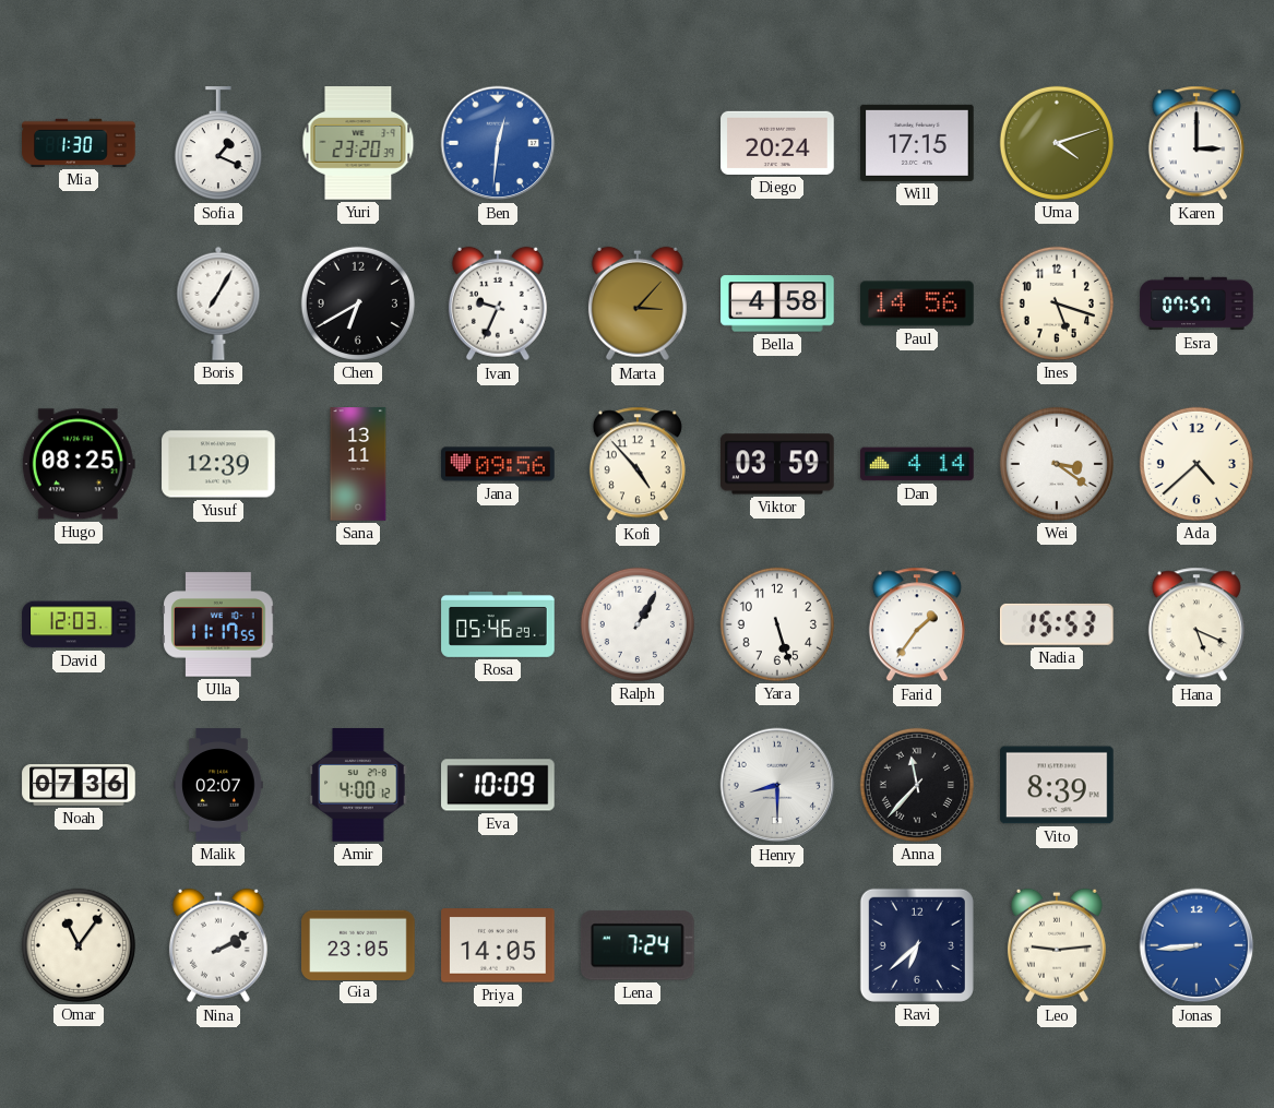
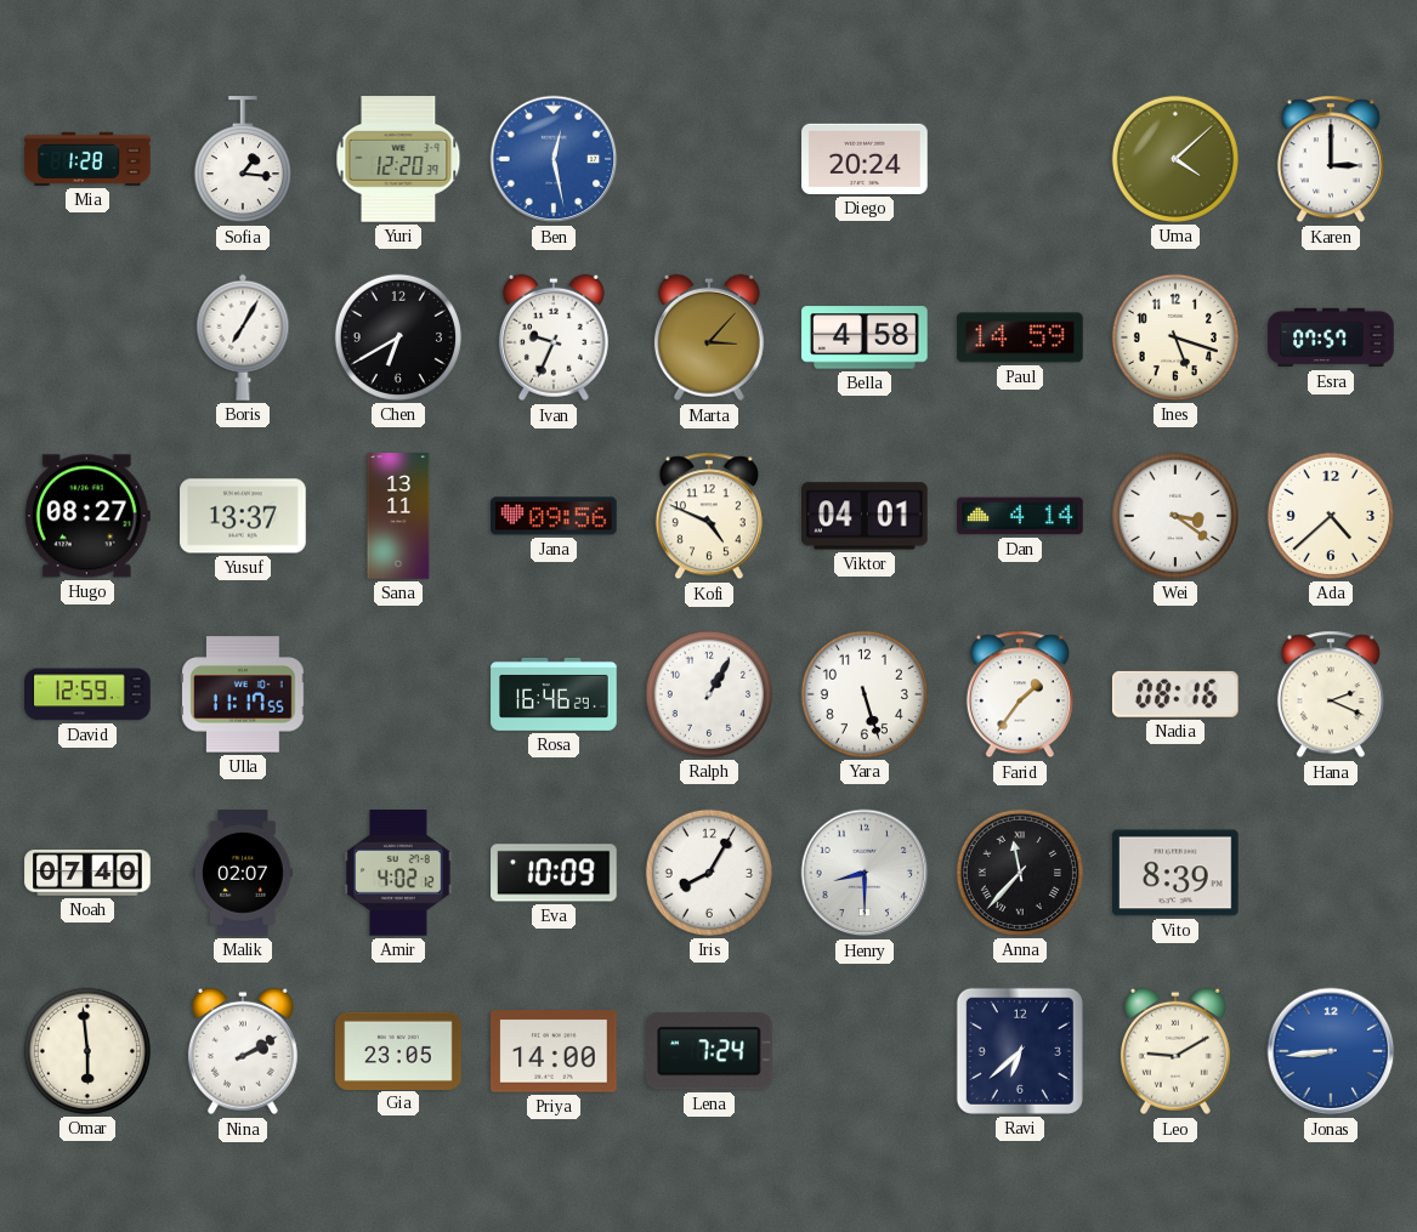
Mia: 1:30 -> 1:28
Sofia: 1:19 -> 1:16
Yuri: 23:20 -> 12:20
Ben: 12:31 -> 12:28
Will: 17:15 -> none
Uma: 4:12 -> 4:08
Paul: 14:56 -> 14:59
Hugo: 08:25 -> 08:27
Yusuf: 12:39 -> 13:37
Kofi: 4:53 -> 4:49
Viktor: 03:59 -> 04:01
David: 12:03 -> 12:59
Rosa: 05:46 -> 16:46
Nadia: 15:53 -> 08:16
Hana: 5:19 -> 2:19
Noah: 07:36 -> 07:40
Amir: 4:00 -> 4:02
Iris: none -> 8:05
Omar: 11:06 -> 5:59
Priya: 14:05 -> 14:00
Leo: 9:14 -> 9:10
